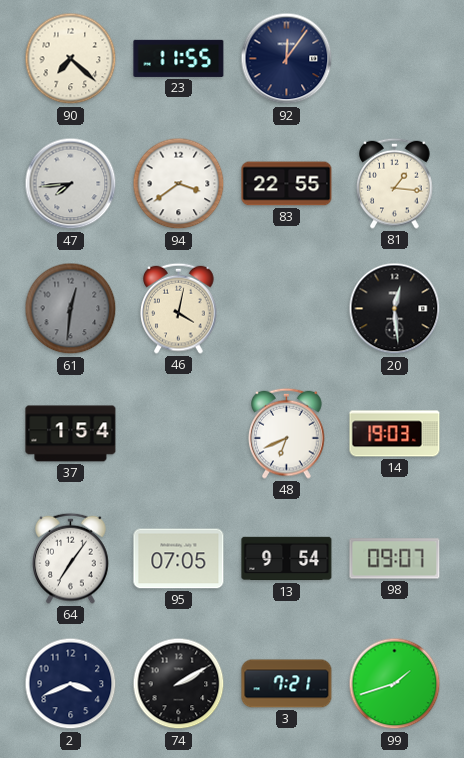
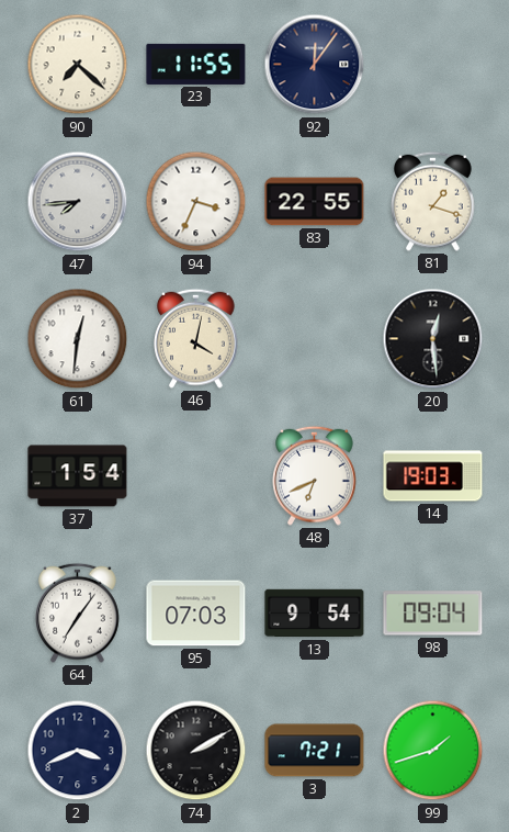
94: 3:39 -> 3:34
81: 1:16 -> 1:18
61 dial: grey -> white
95: 07:05 -> 07:03
98: 09:07 -> 09:04
